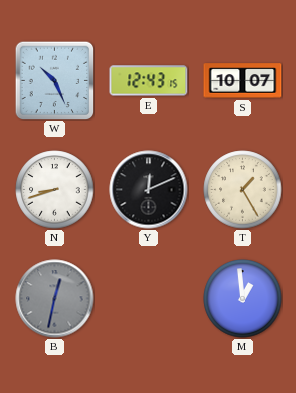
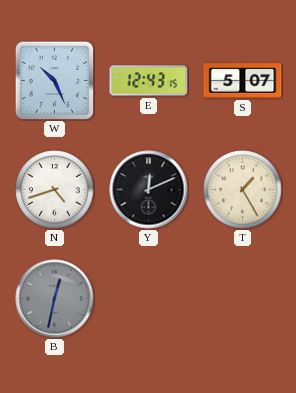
S: 10:07 -> 5:07
N: 8:42 -> 4:42
M: 12:59 -> none
